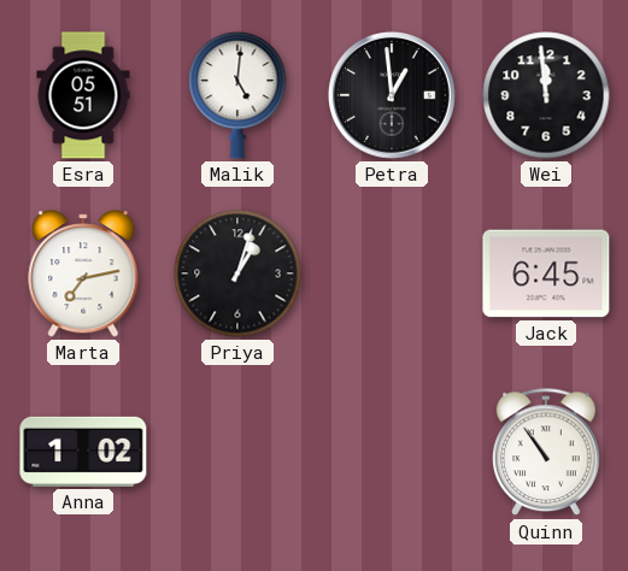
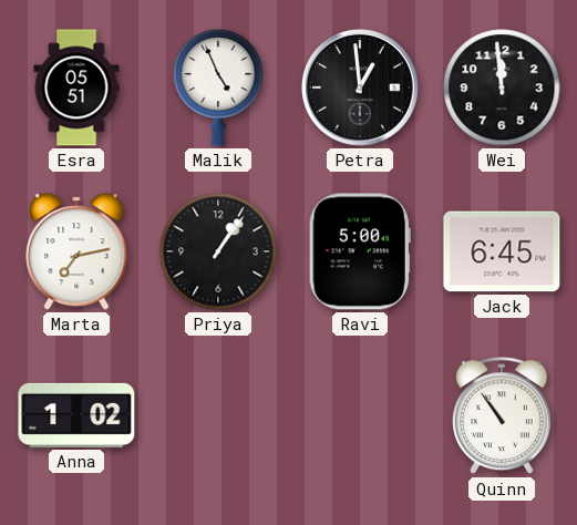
Malik: 5:01 -> 4:56
Priya: 1:03 -> 1:06
Ravi: none -> 5:00
